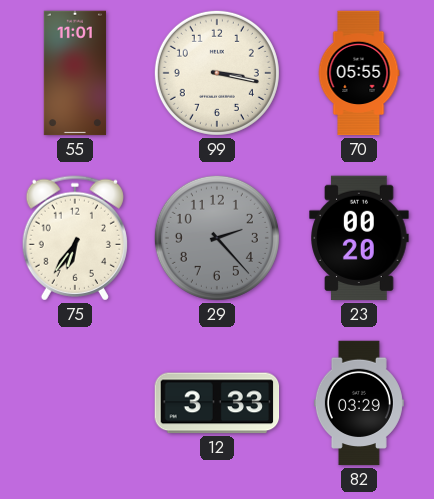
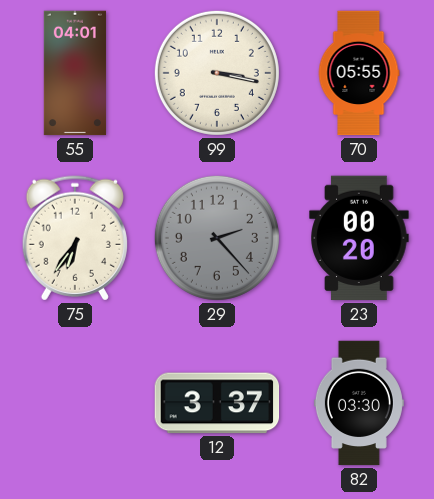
55: 11:01 -> 04:01
12: 3:33 -> 3:37
82: 03:29 -> 03:30
